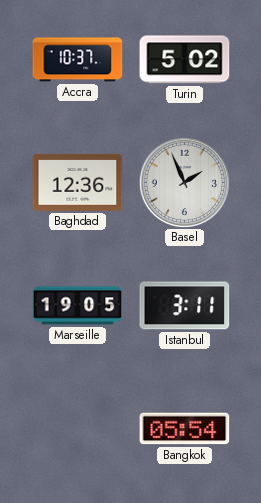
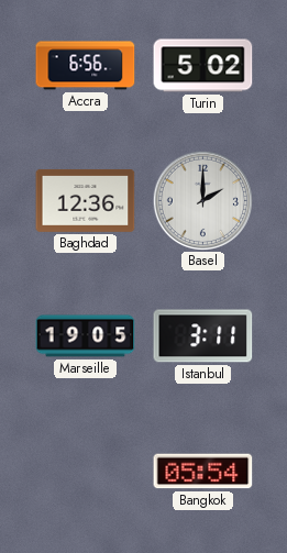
Accra: 10:37 -> 6:56
Basel: 1:56 -> 2:00
